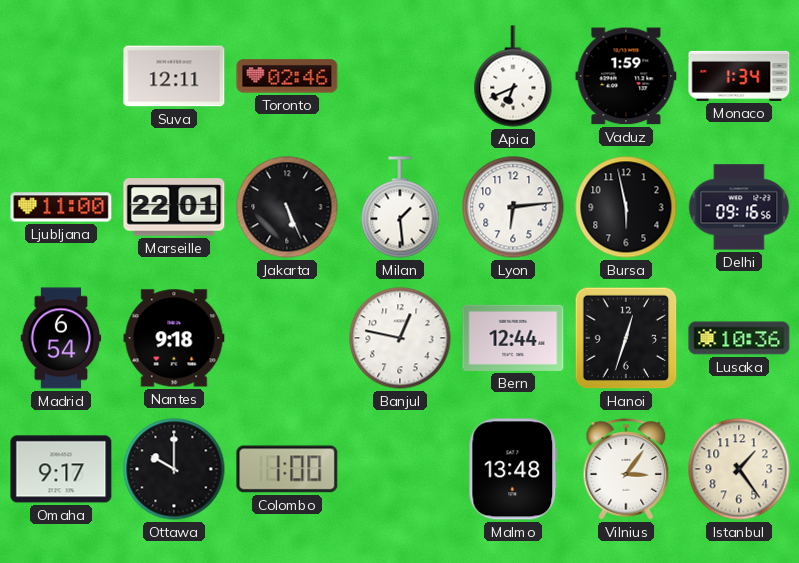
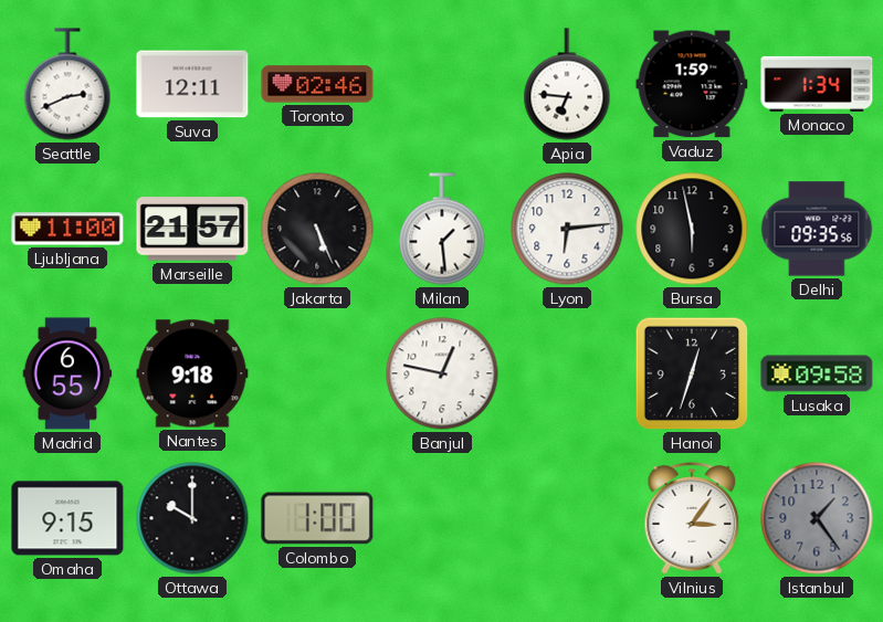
Seattle: none -> 2:41
Apia: 6:41 -> 6:46
Marseille: 22:01 -> 21:57
Delhi: 09:16 -> 09:35
Madrid: 6:54 -> 6:55
Bern: 12:44 -> none
Lusaka: 10:36 -> 09:58
Omaha: 9:17 -> 9:15
Malmo: 13:48 -> none
Istanbul dial: cream -> grey
